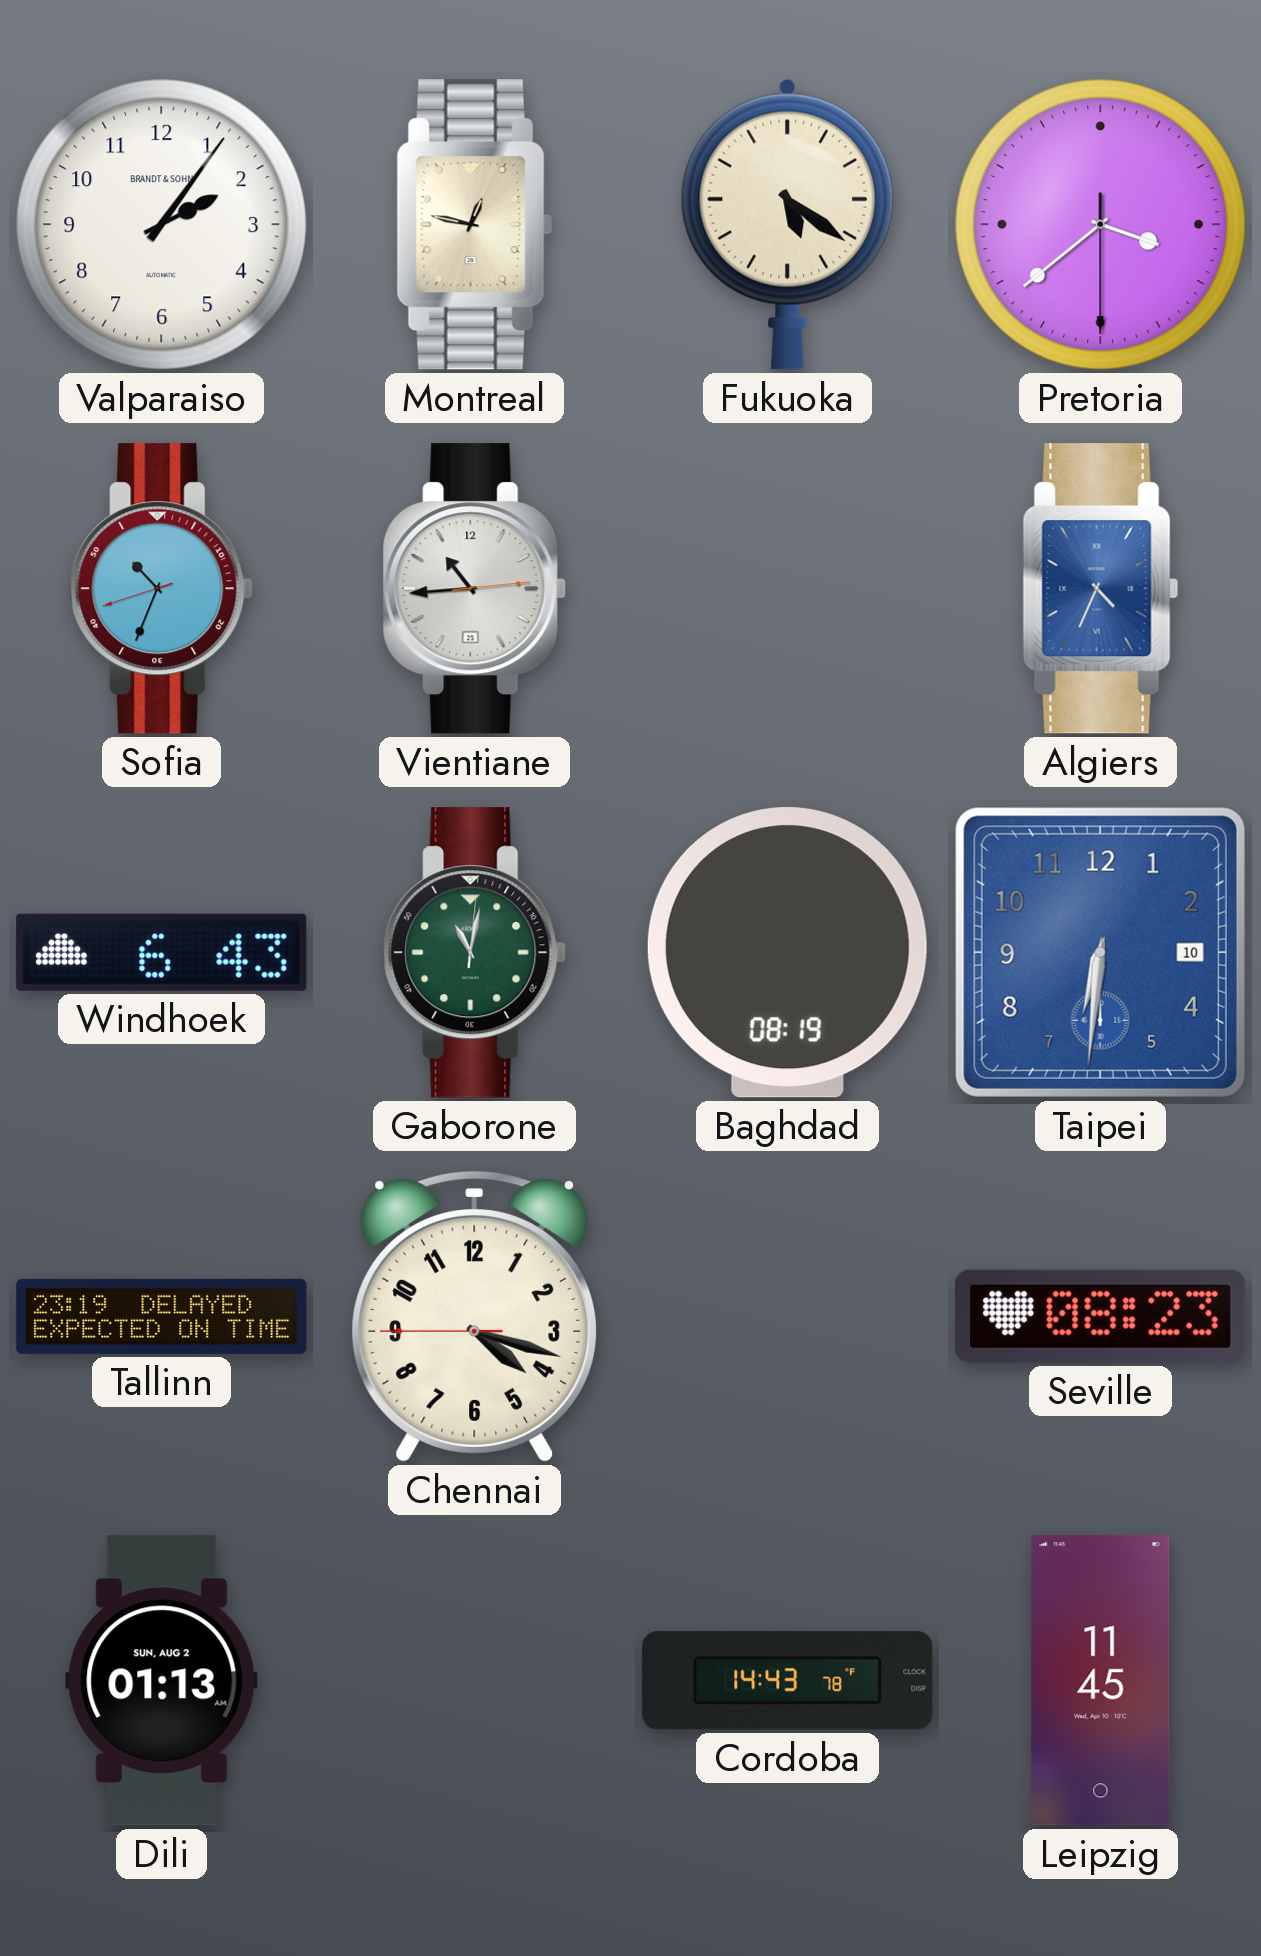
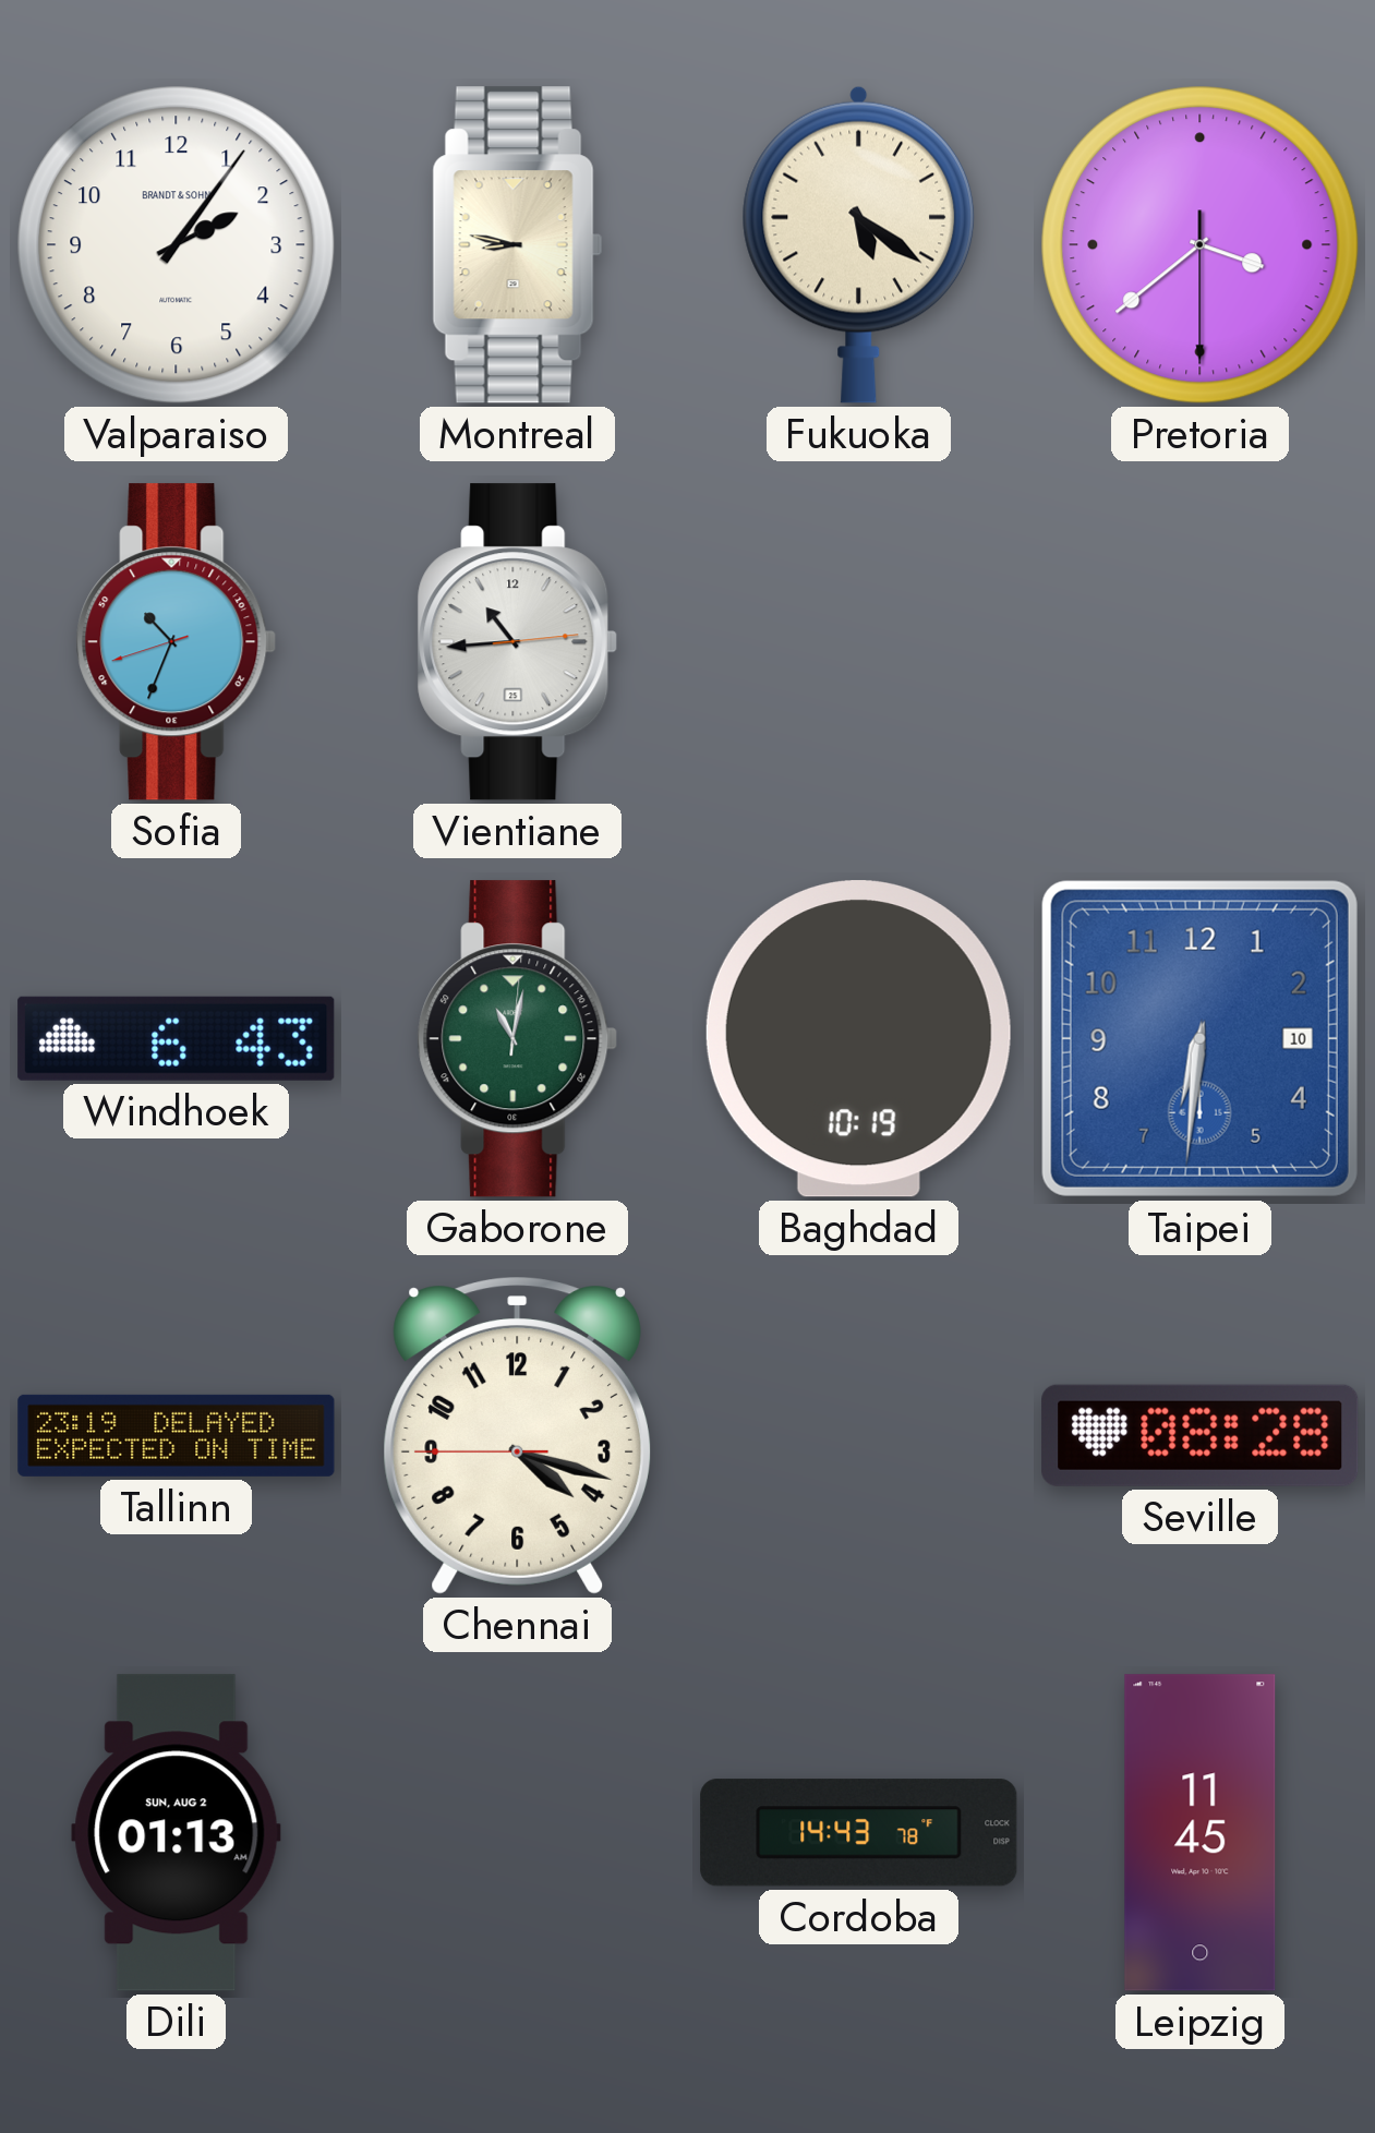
Montreal: 12:47 -> 8:47
Algiers: 4:34 -> none
Baghdad: 08:19 -> 10:19
Seville: 08:23 -> 08:28
